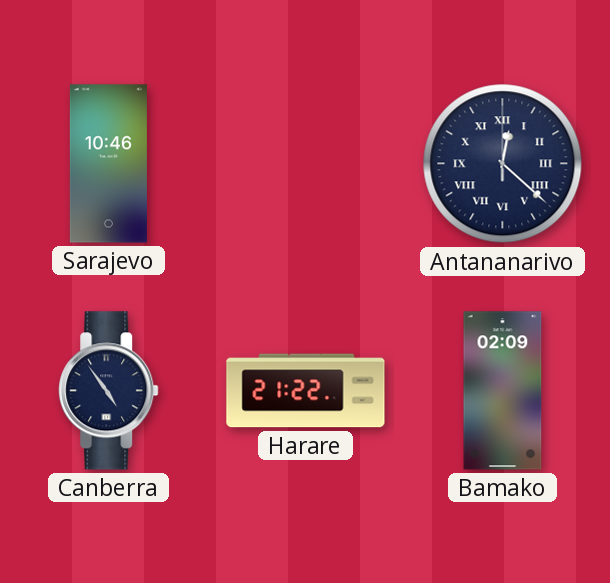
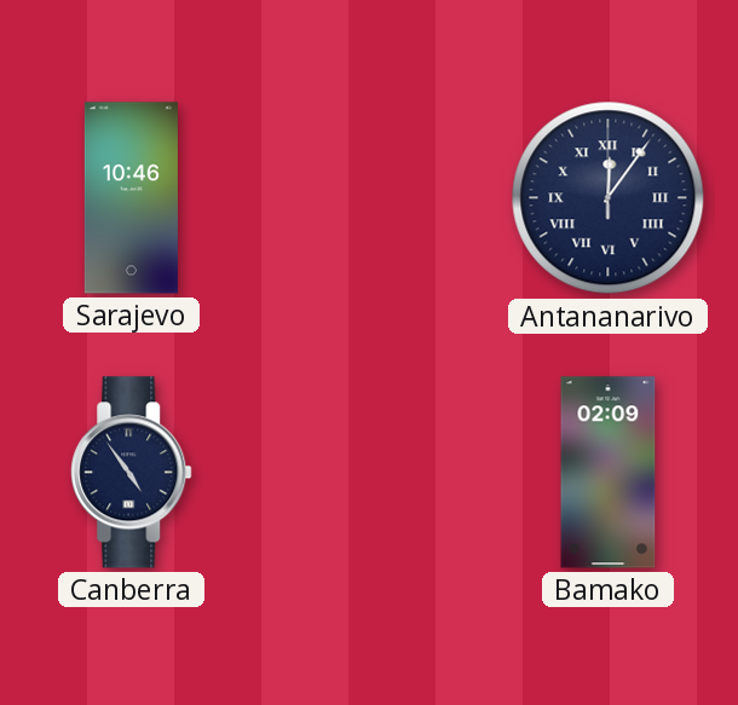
Antananarivo: 12:22 -> 12:06
Harare: 21:22 -> none
